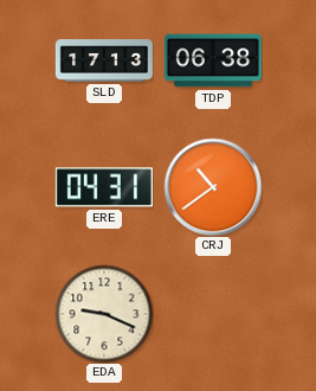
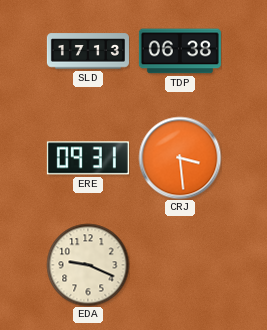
ERE: 04:31 -> 09:31
CRJ: 10:39 -> 3:29
